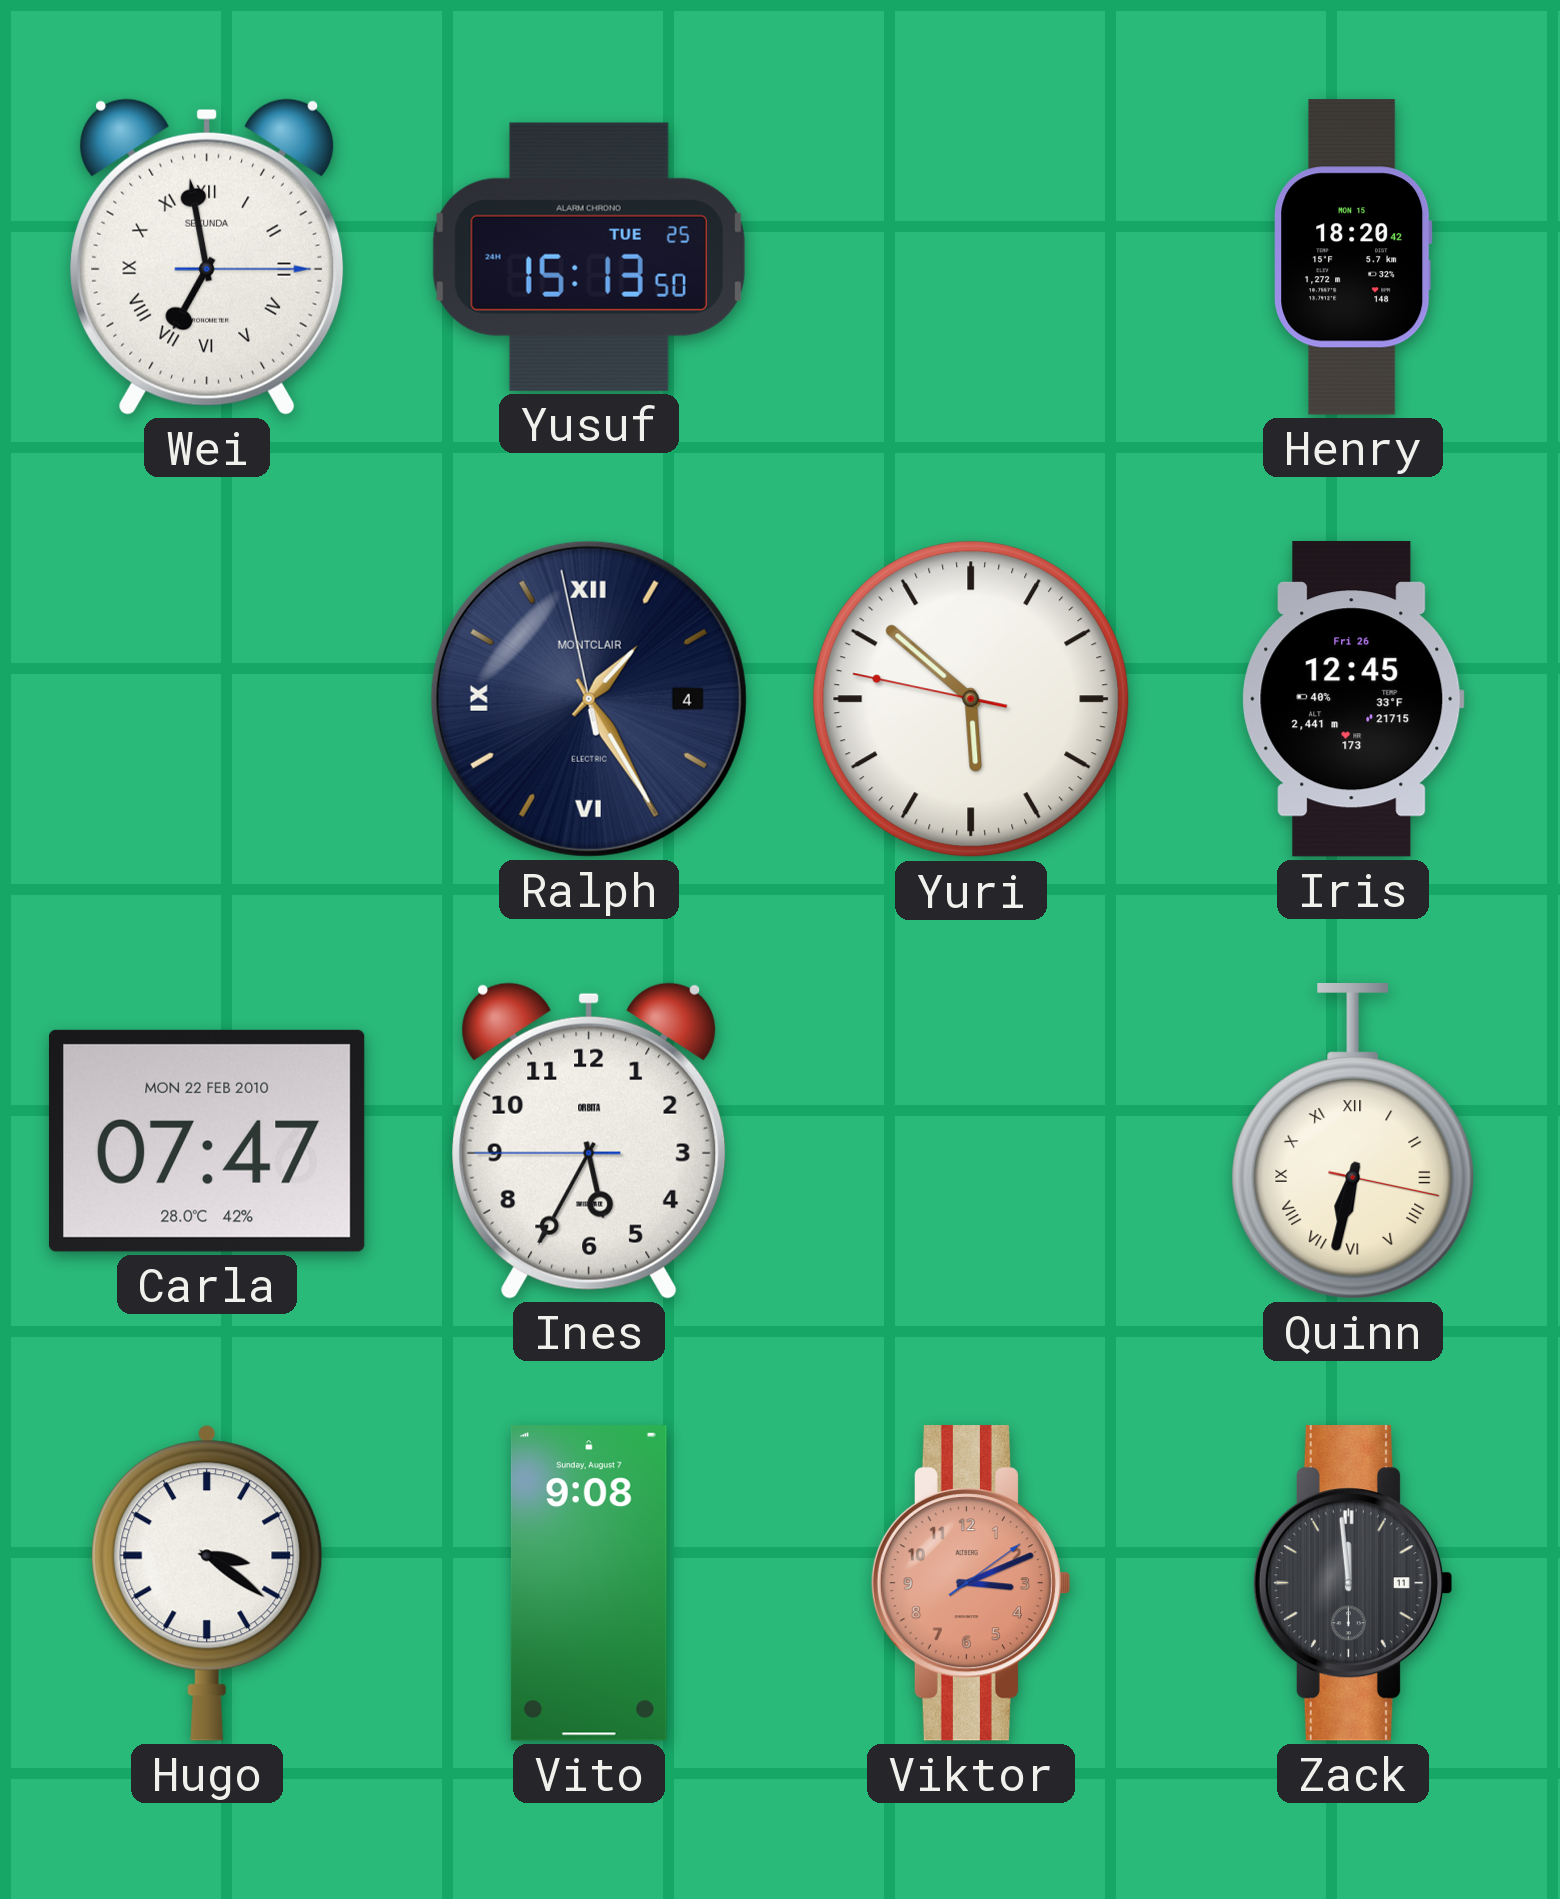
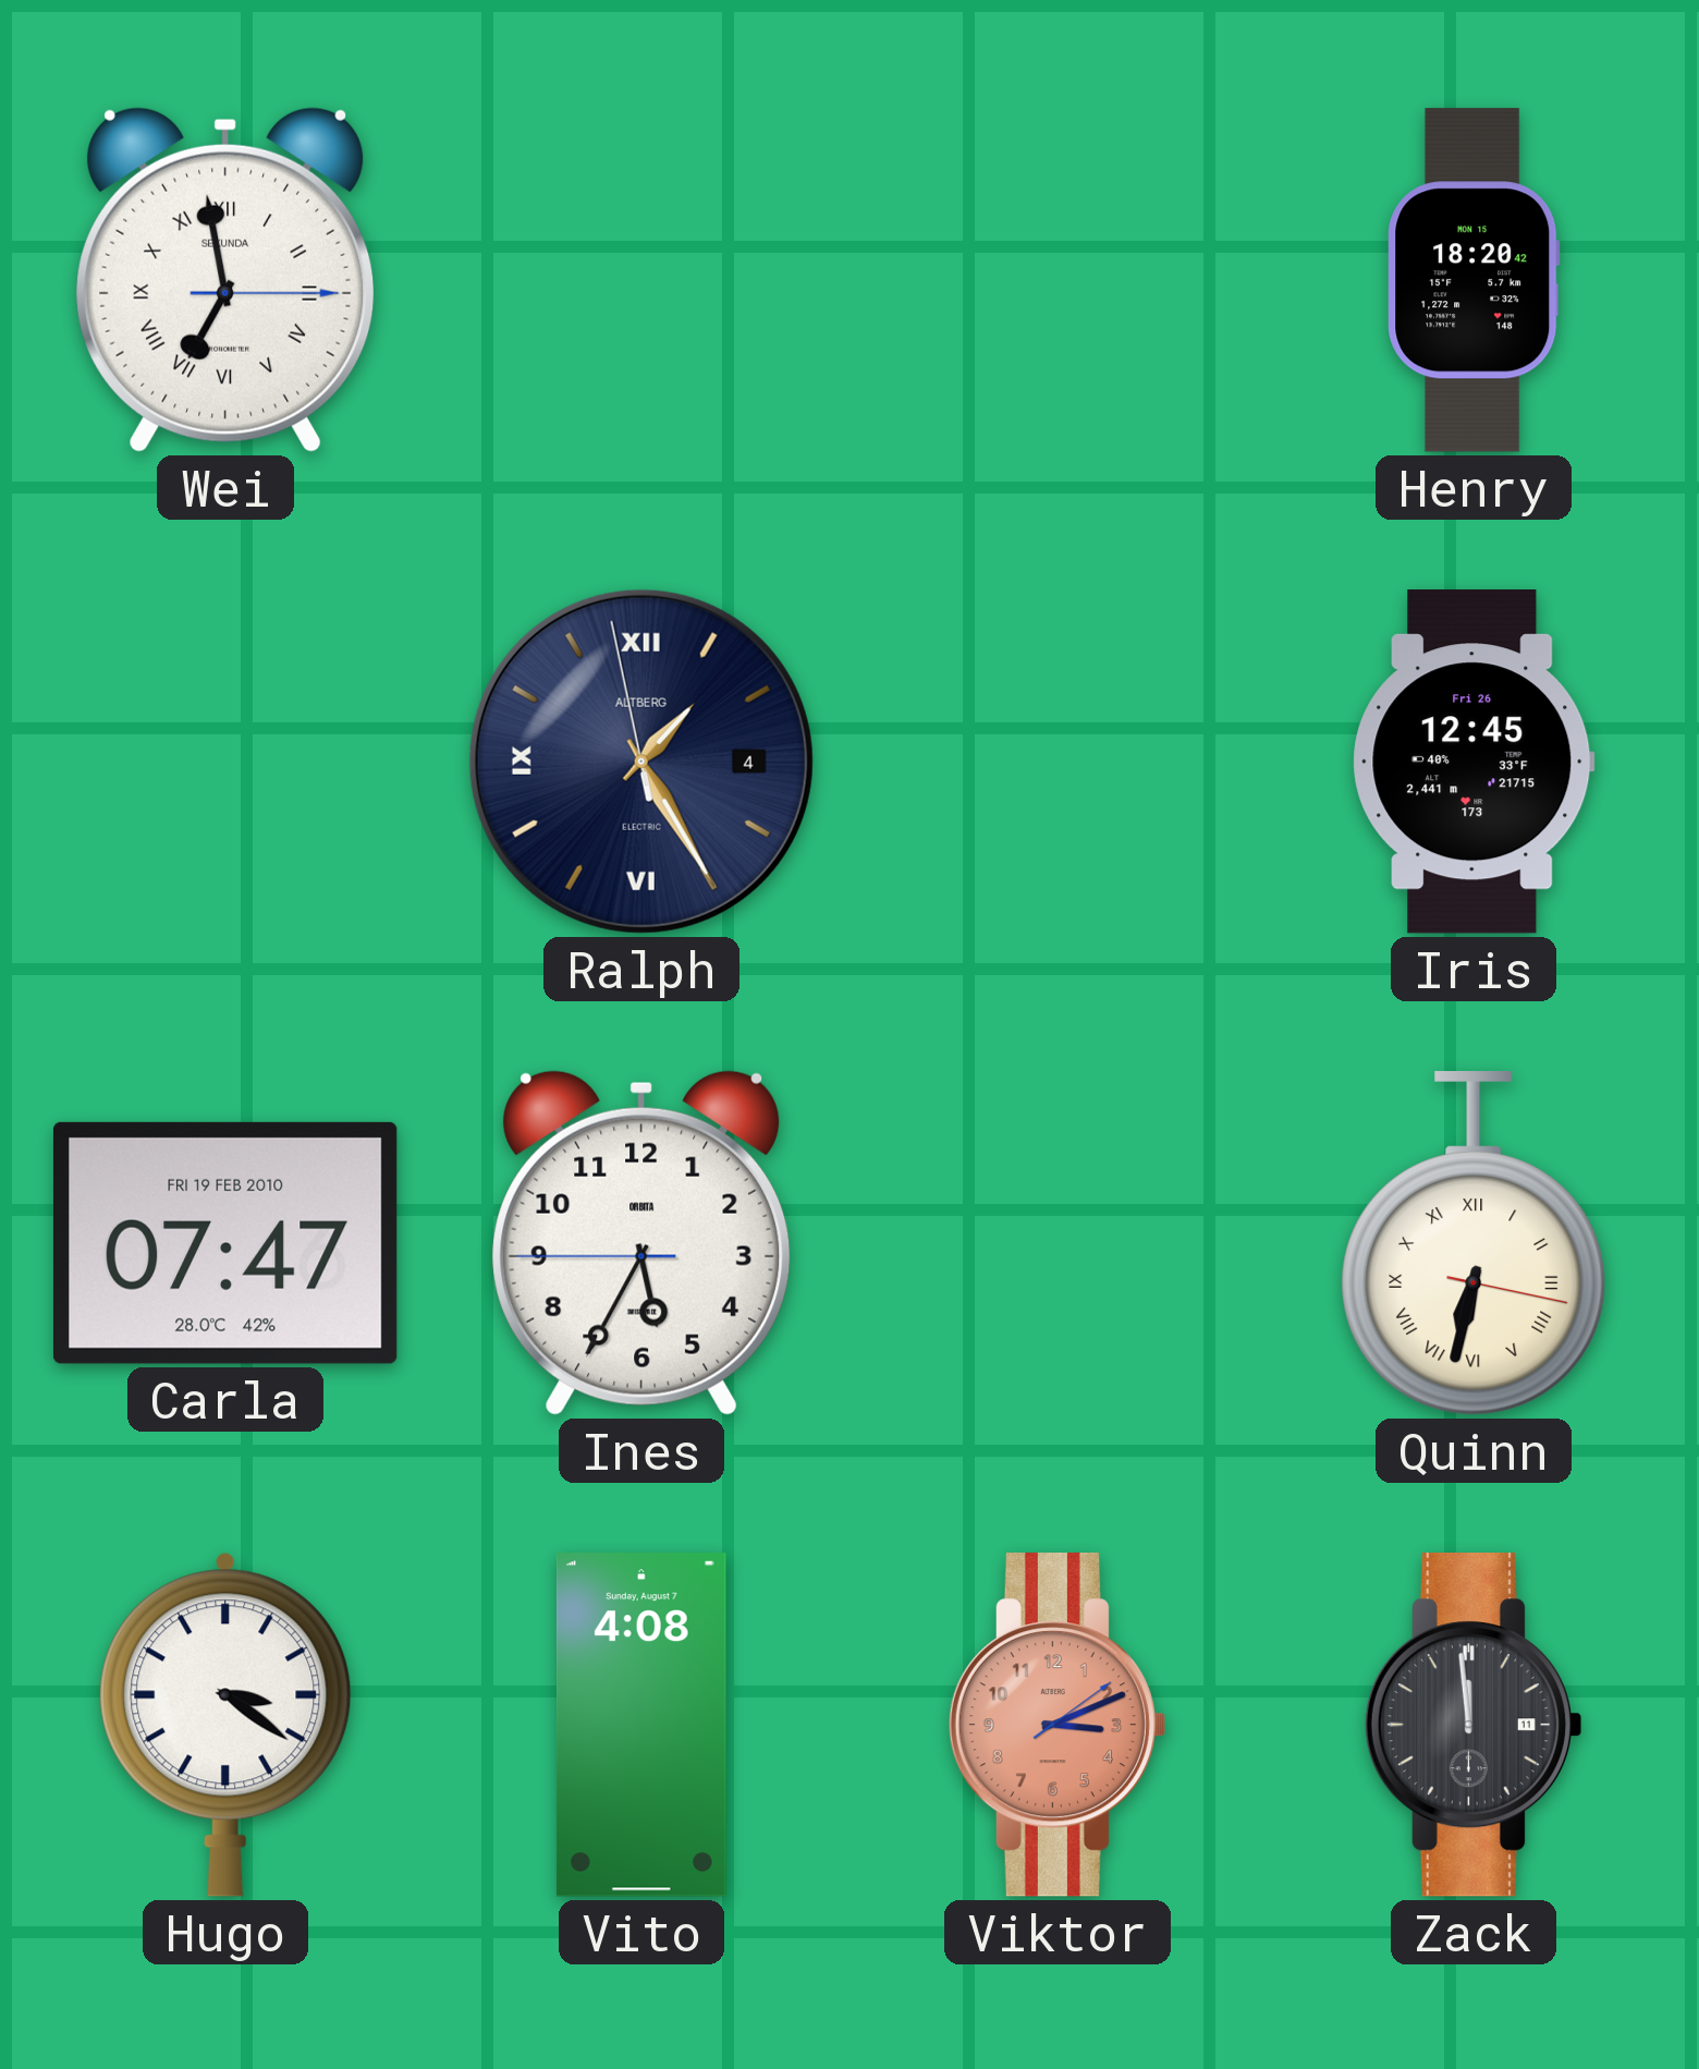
Yusuf: 15:13 -> none
Ralph brand: MONTCLAIR -> ALTBERG
Yuri: 5:51 -> none
Carla date: MON 22 FEB 2010 -> FRI 19 FEB 2010
Vito: 9:08 -> 4:08
